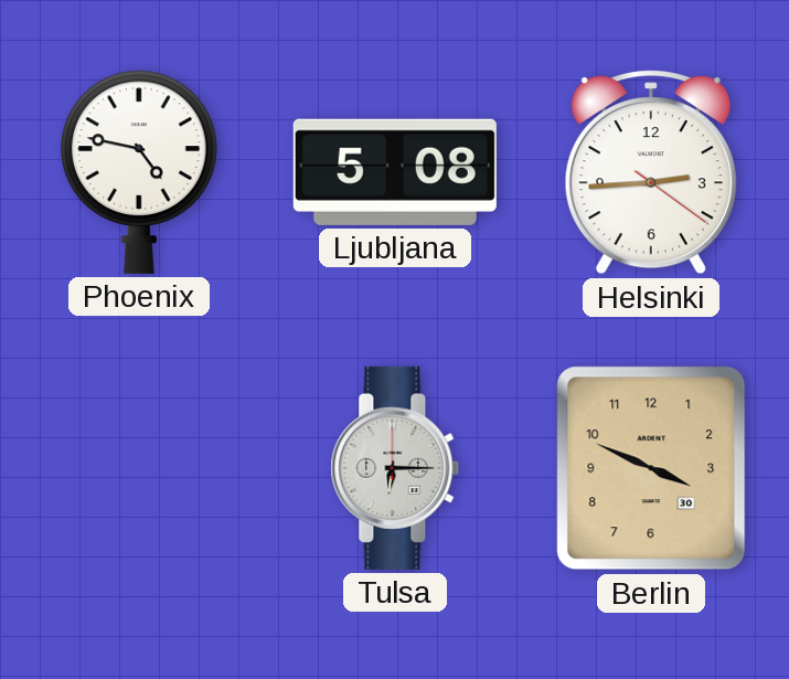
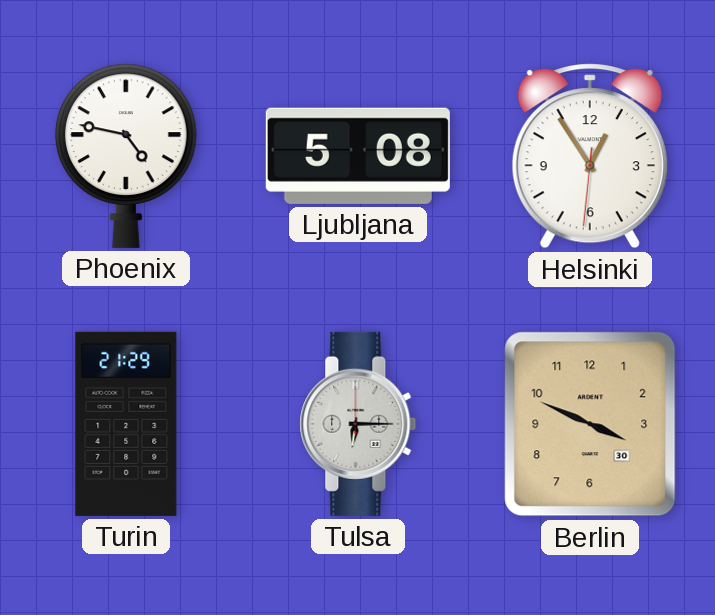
Helsinki: 2:44 -> 12:54
Turin: none -> 21:29
